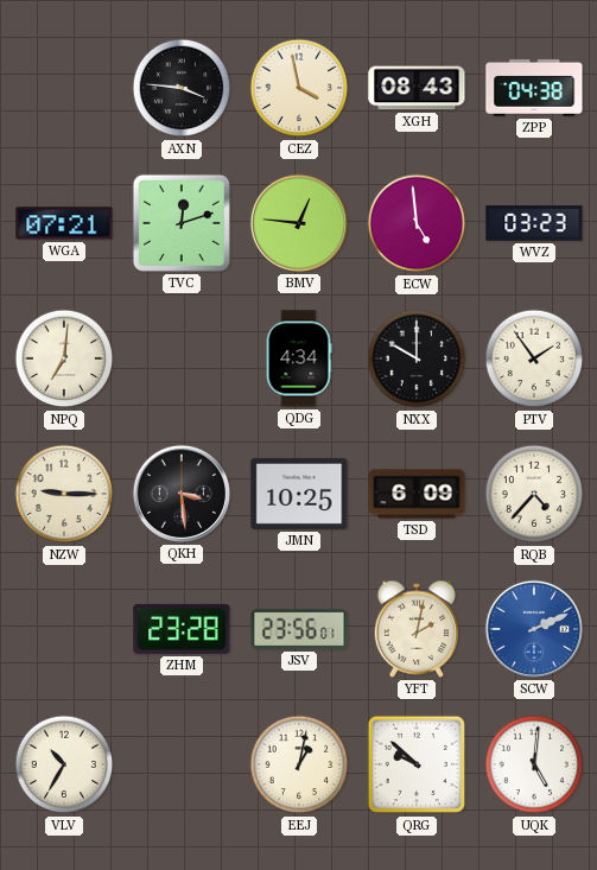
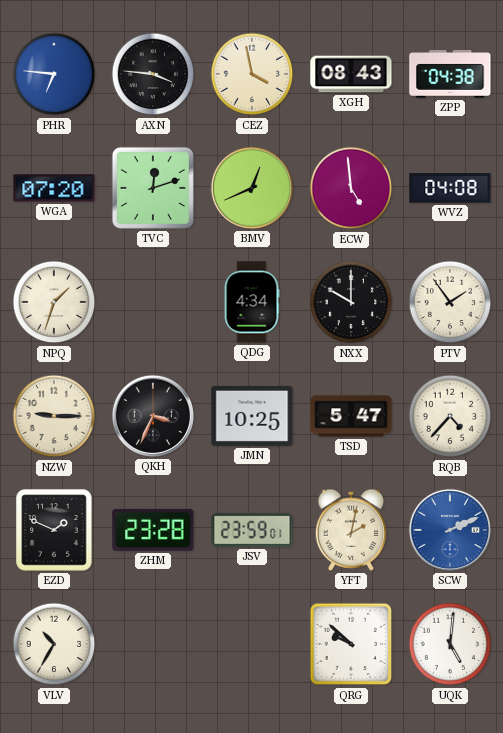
PHR: none -> 6:46
WGA: 07:21 -> 07:20
BMV: 12:46 -> 12:41
WVZ: 03:23 -> 04:08
NPQ: 7:01 -> 1:33
QKH: 3:29 -> 3:34
TSD: 6:09 -> 5:47
EZD: none -> 1:49
JSV: 23:56 -> 23:59
EEJ: 1:02 -> none
